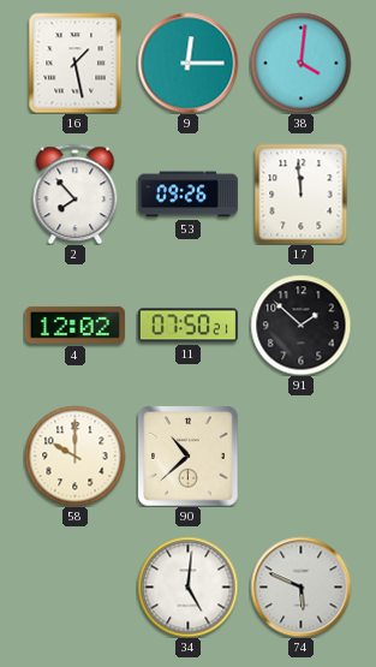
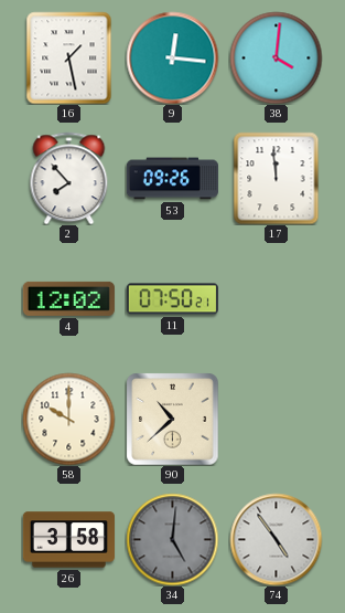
9: 12:15 -> 12:16
91: 1:52 -> none
26: none -> 3:58
34 dial: white -> grey
74: 5:49 -> 4:54
